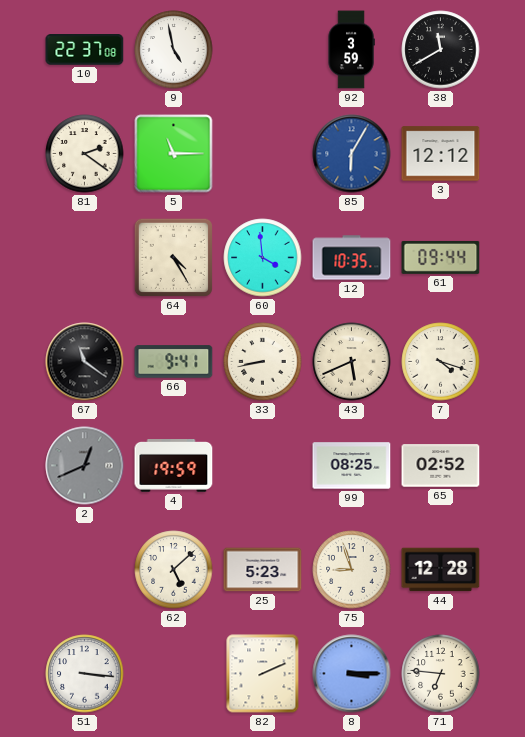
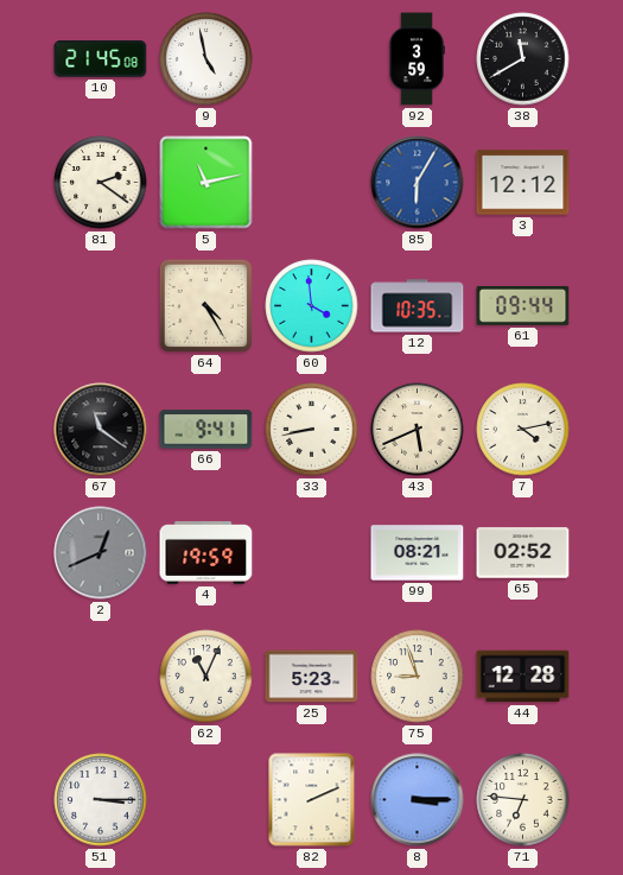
10: 22:37 -> 21:45
5: 11:15 -> 11:13
7: 4:18 -> 4:13
99: 08:25 -> 08:21
62: 5:08 -> 11:04
51: 3:16 -> 3:15
